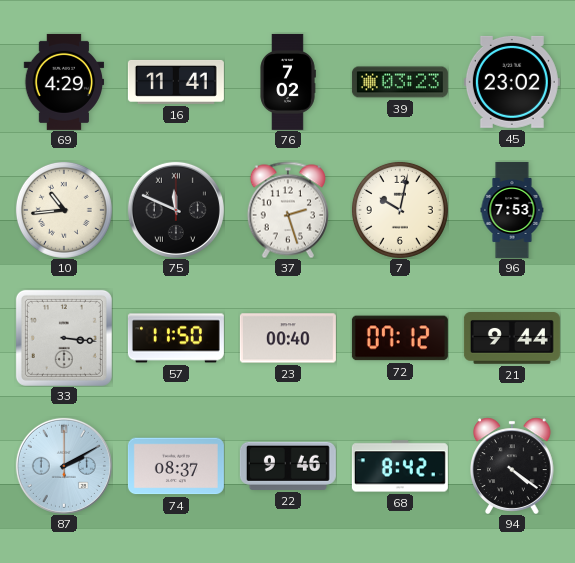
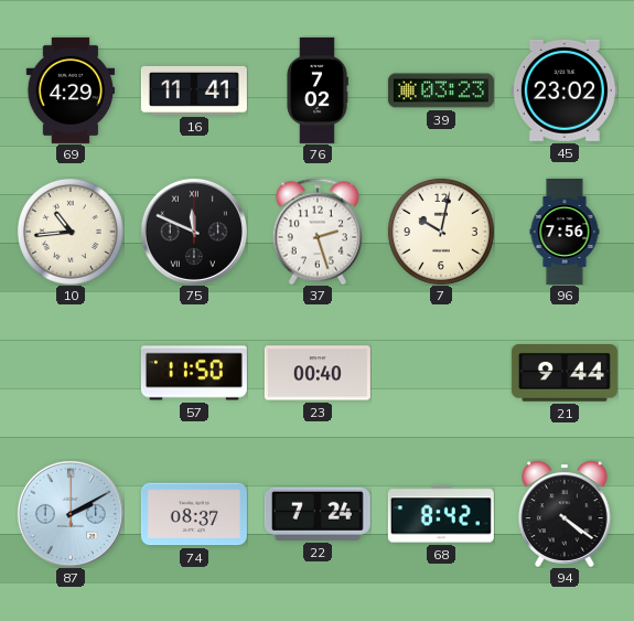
96: 7:53 -> 7:56
33: 3:16 -> none
72: 07:12 -> none
22: 9:46 -> 7:24
